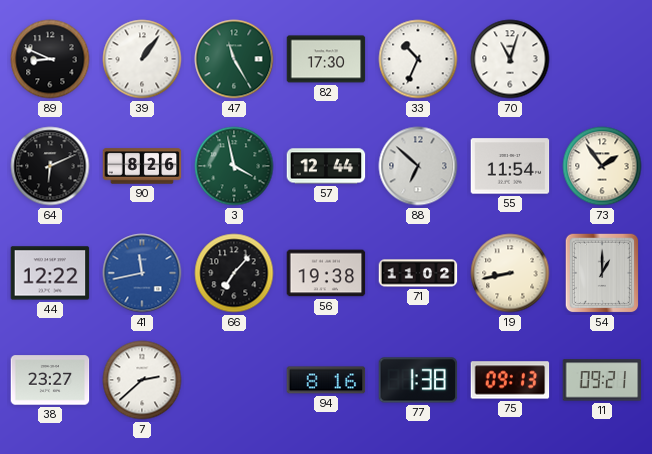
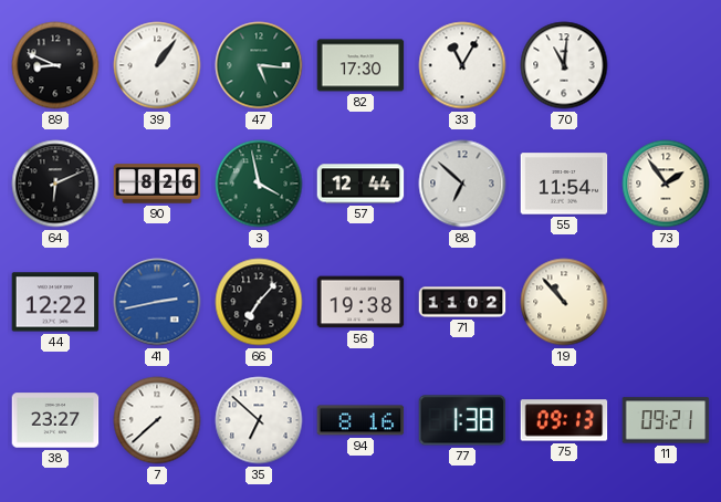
47: 11:25 -> 5:16
33: 10:34 -> 11:05
70: 11:03 -> 11:01
41: 11:43 -> 2:43
19: 8:43 -> 10:53
54: 1:00 -> none
7: 2:38 -> 7:38
35: none -> 6:52
